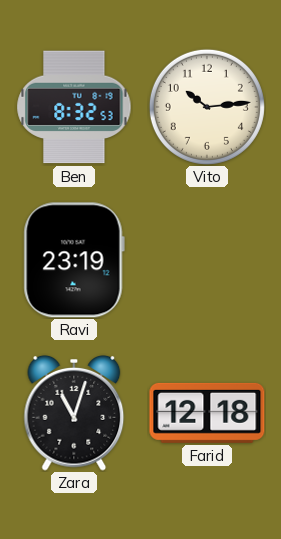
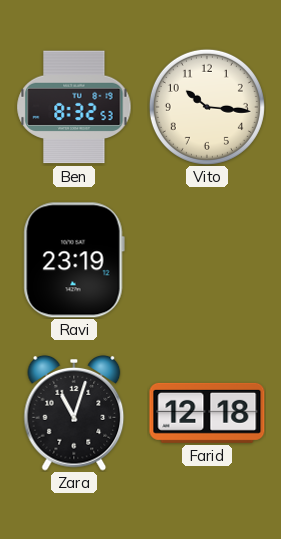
Vito: 10:14 -> 10:16
